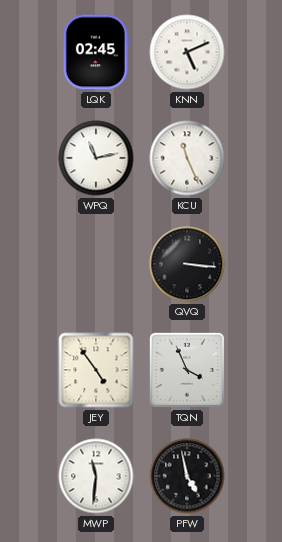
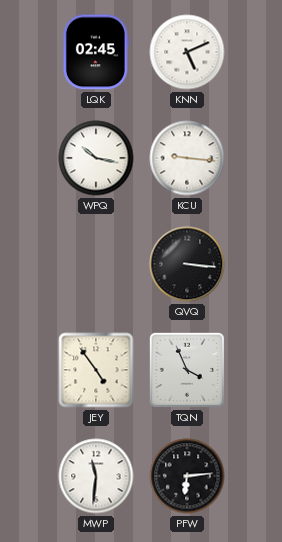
WPQ: 11:13 -> 10:17
KCU: 11:26 -> 9:16
PFW: 4:58 -> 6:14
